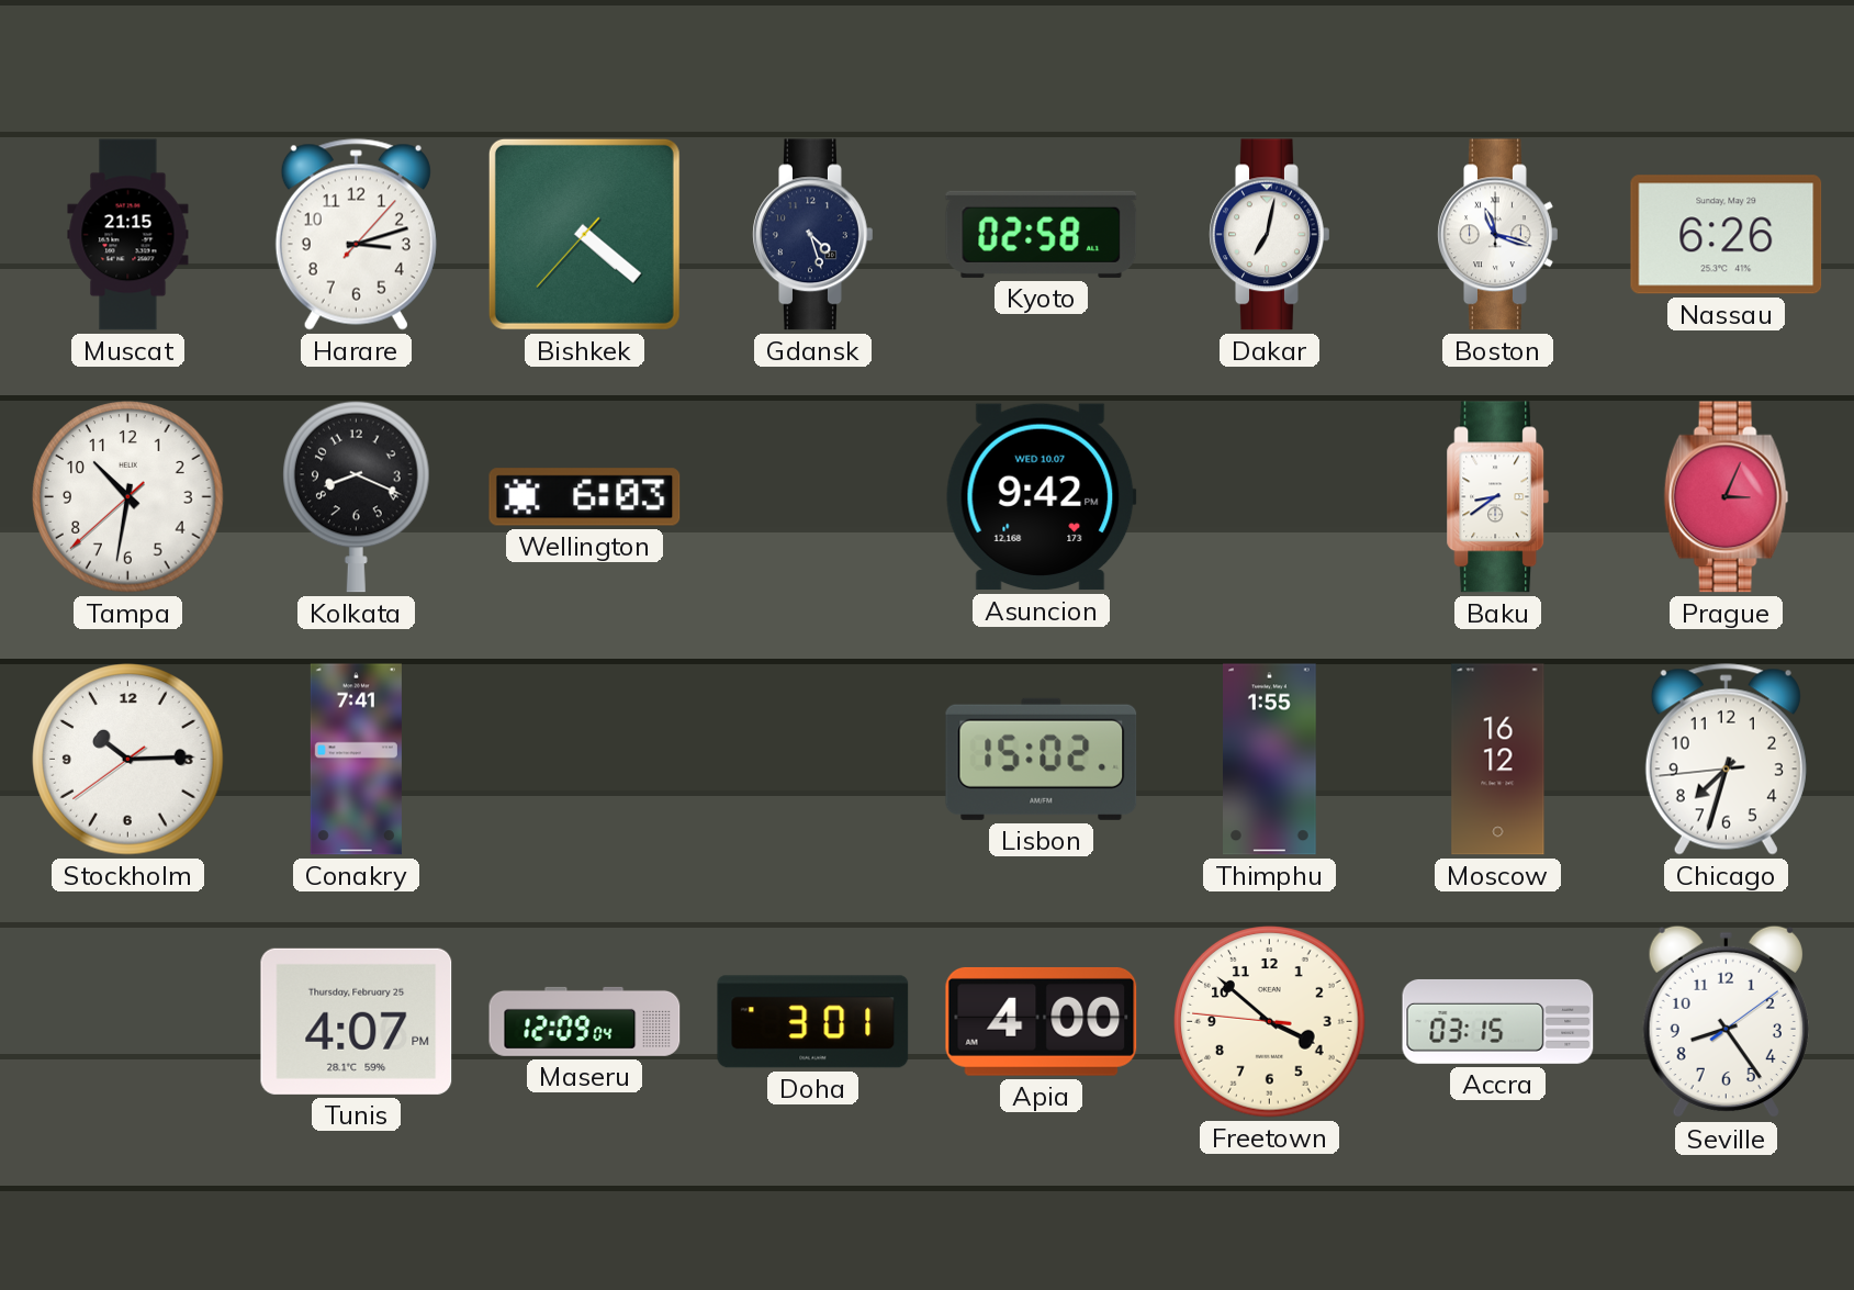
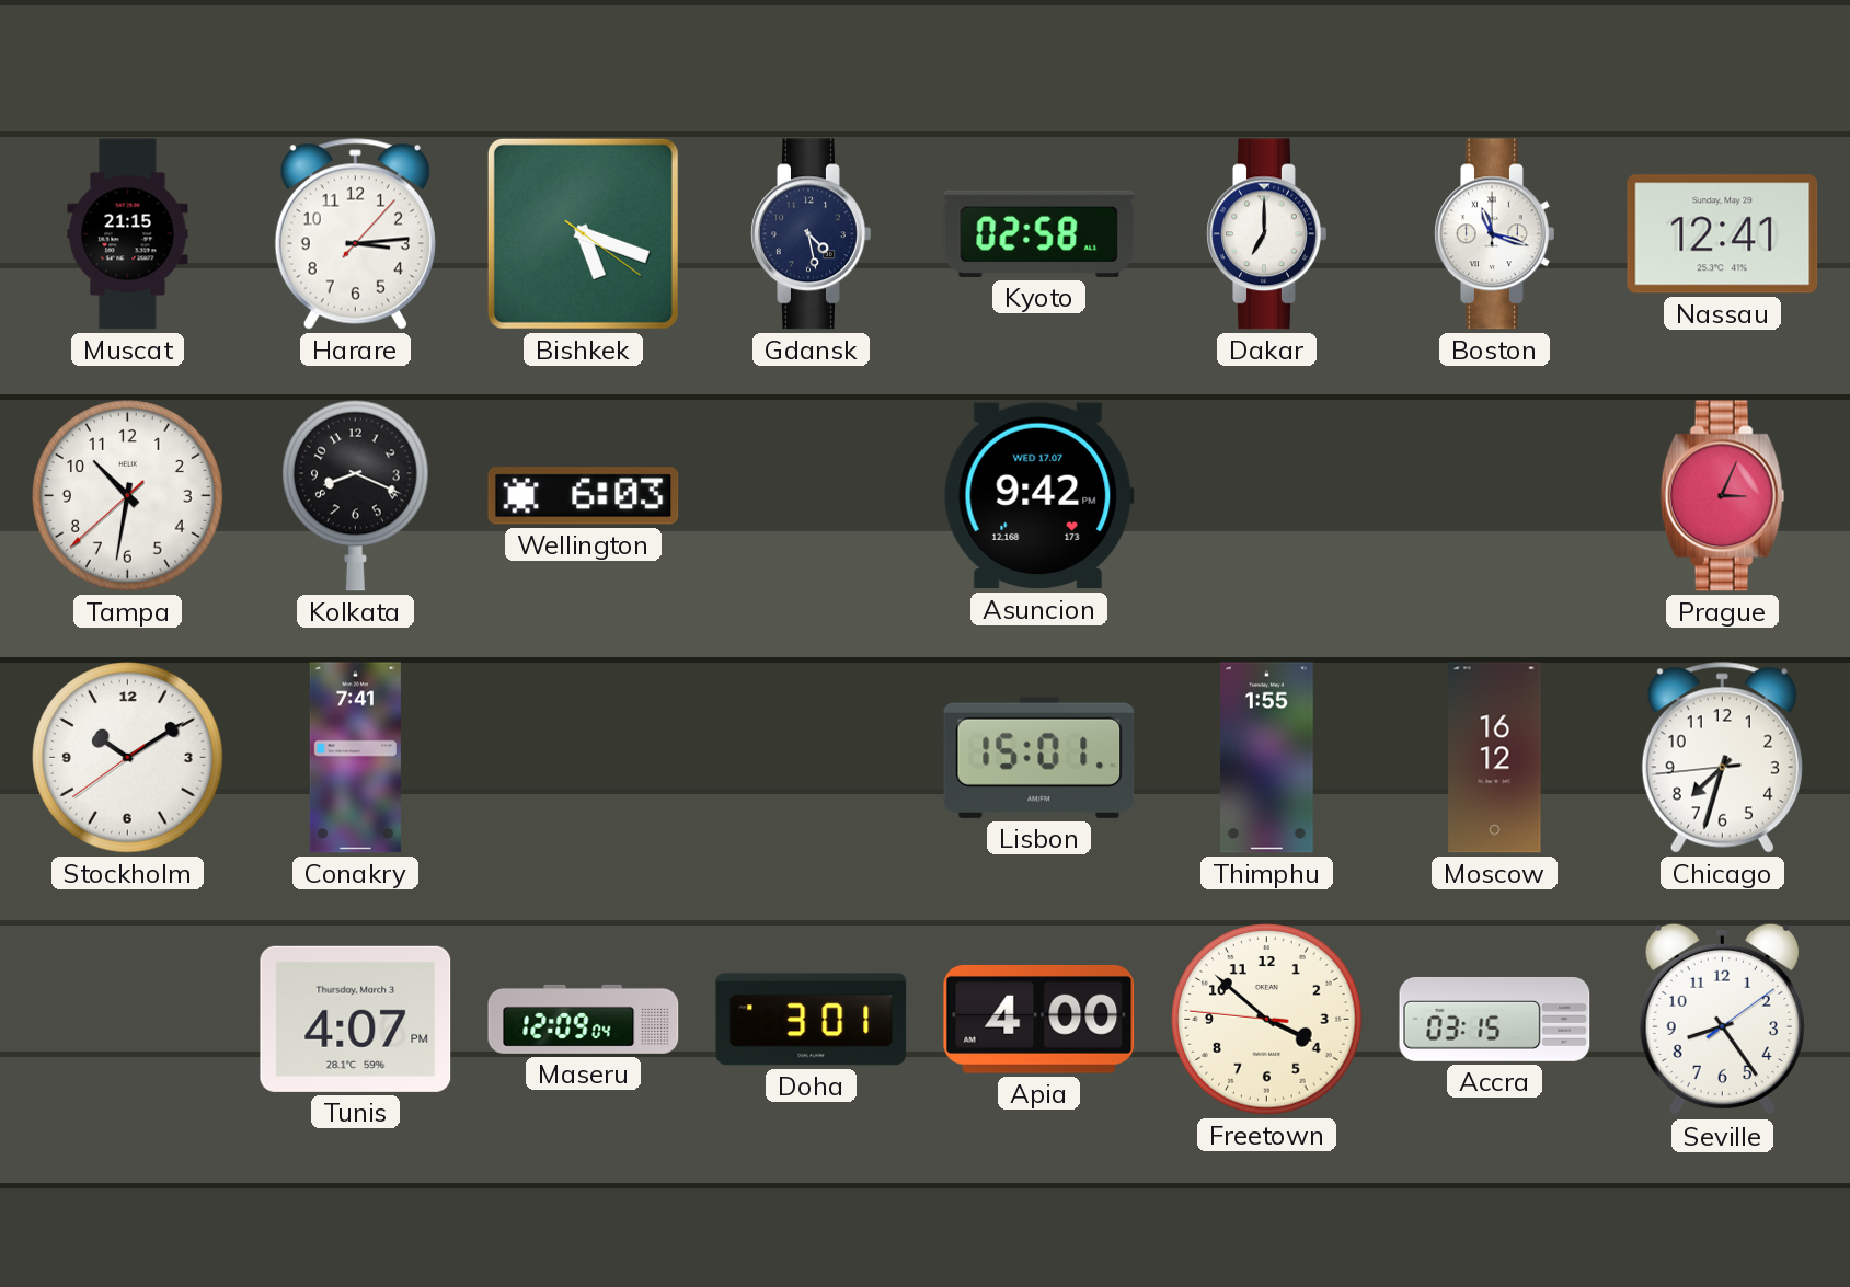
Harare: 3:12 -> 3:14
Bishkek: 4:21 -> 5:18
Gdansk: 4:27 -> 4:28
Dakar: 7:02 -> 7:00
Nassau: 6:26 -> 12:41
Asuncion date: WED 10.07 -> WED 17.07
Baku: 8:39 -> none
Stockholm: 10:14 -> 10:09
Lisbon: 15:02 -> 15:01
Tunis date: Thursday, February 25 -> Thursday, March 3
